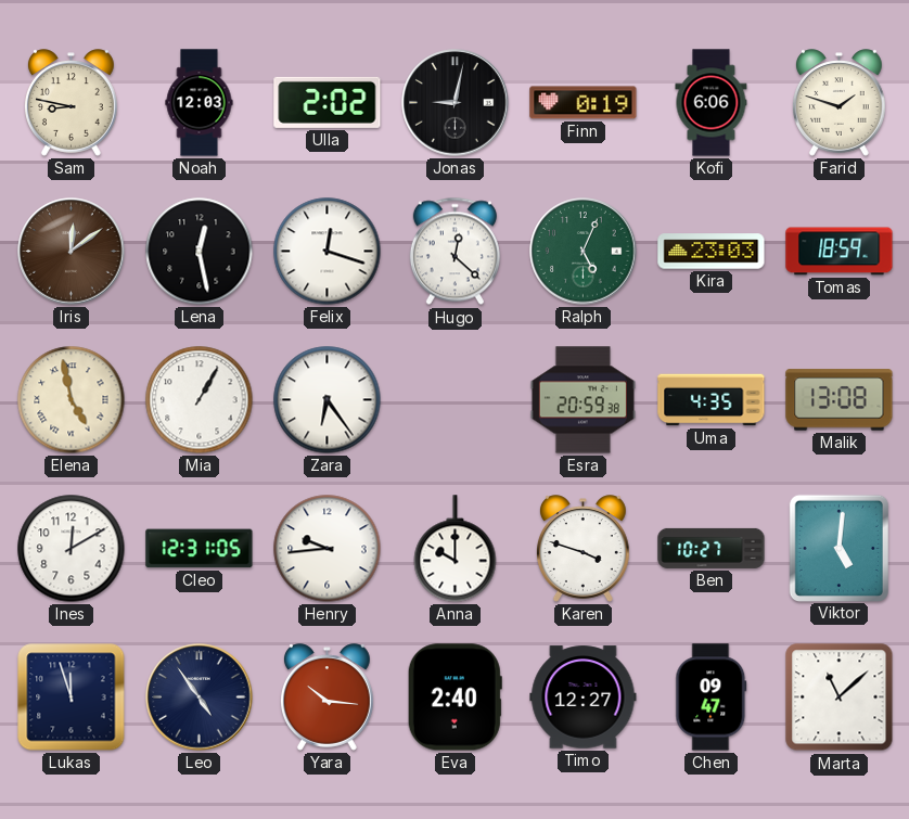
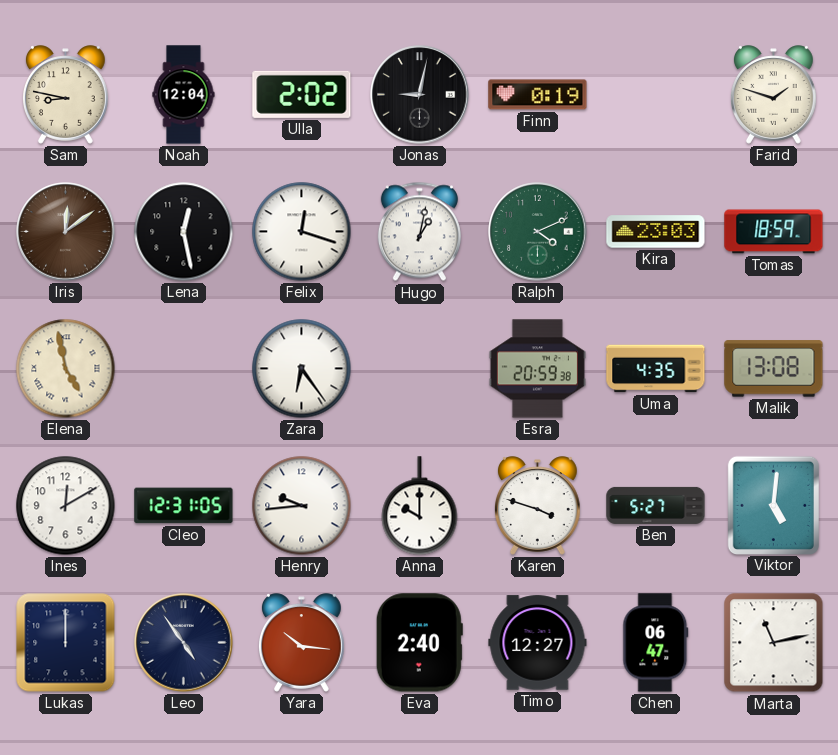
Noah: 12:03 -> 12:04
Kofi: 6:06 -> none
Hugo: 12:22 -> 1:02
Ralph: 5:04 -> 4:11
Mia: 1:05 -> none
Ben: 10:27 -> 5:27
Lukas: 11:57 -> 12:00
Chen: 09:47 -> 06:47
Marta: 11:08 -> 11:13
